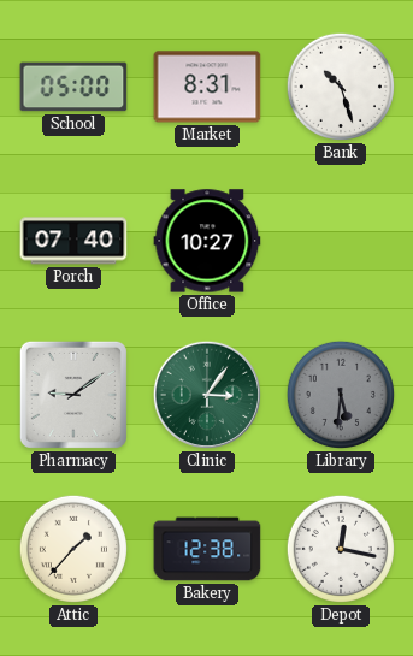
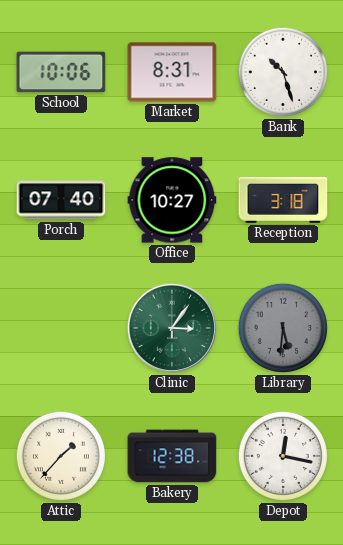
School: 05:00 -> 10:06
Reception: none -> 3:18
Pharmacy: 9:09 -> none
